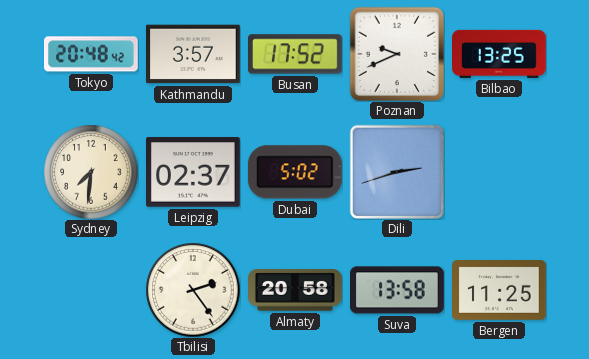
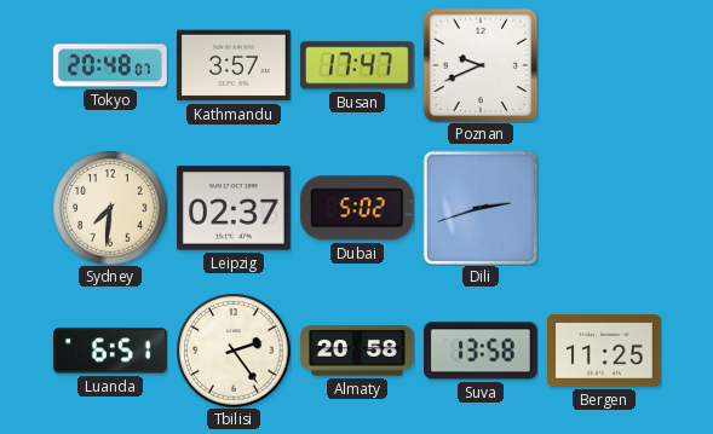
Tokyo: 20:48:42 -> 20:48:07
Busan: 17:52 -> 17:47
Bilbao: 13:25 -> none
Luanda: none -> 6:51
